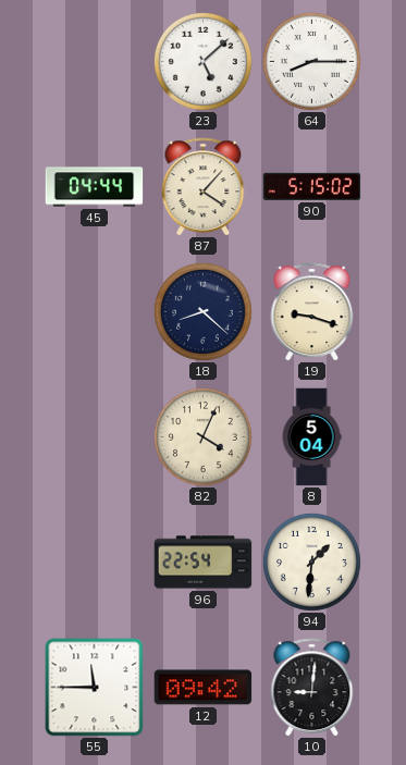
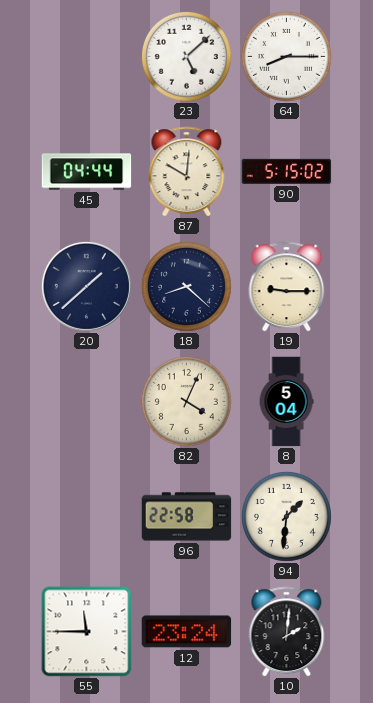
87: 4:07 -> 10:01
20: none -> 1:38
19: 9:18 -> 9:15
96: 22:54 -> 22:58
12: 09:42 -> 23:24
10: 9:01 -> 2:01
